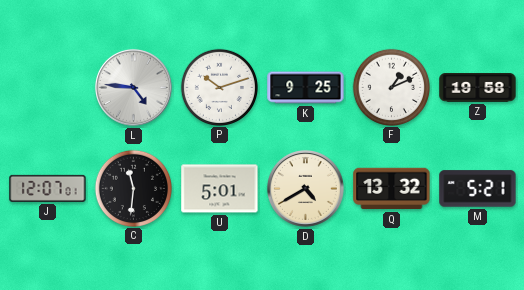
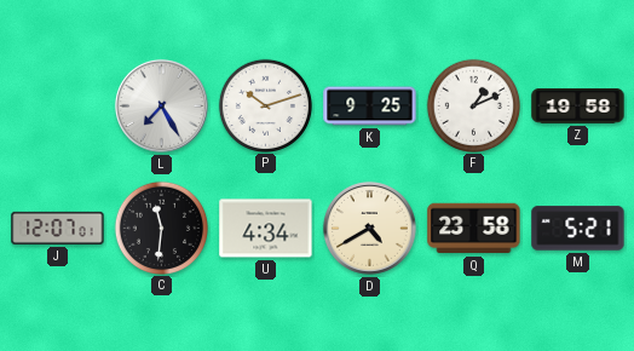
L: 4:46 -> 7:25
U: 5:01 -> 4:34
Q: 13:32 -> 23:58
